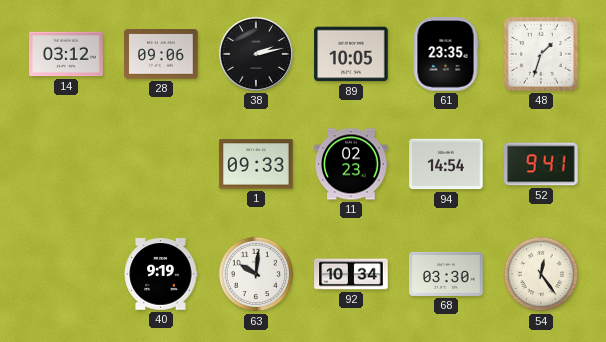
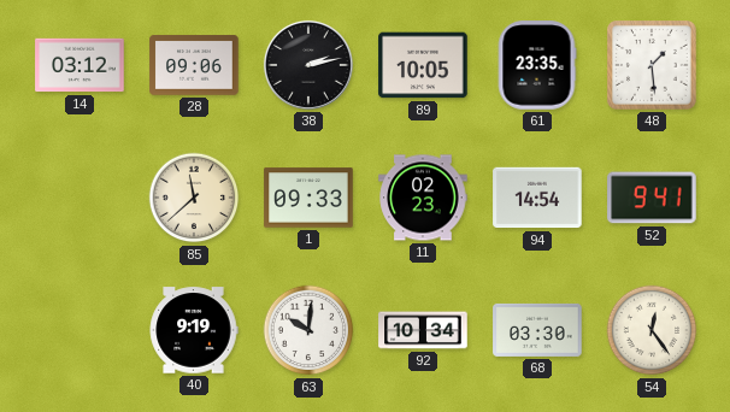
48: 1:33 -> 1:29
85: none -> 11:38
